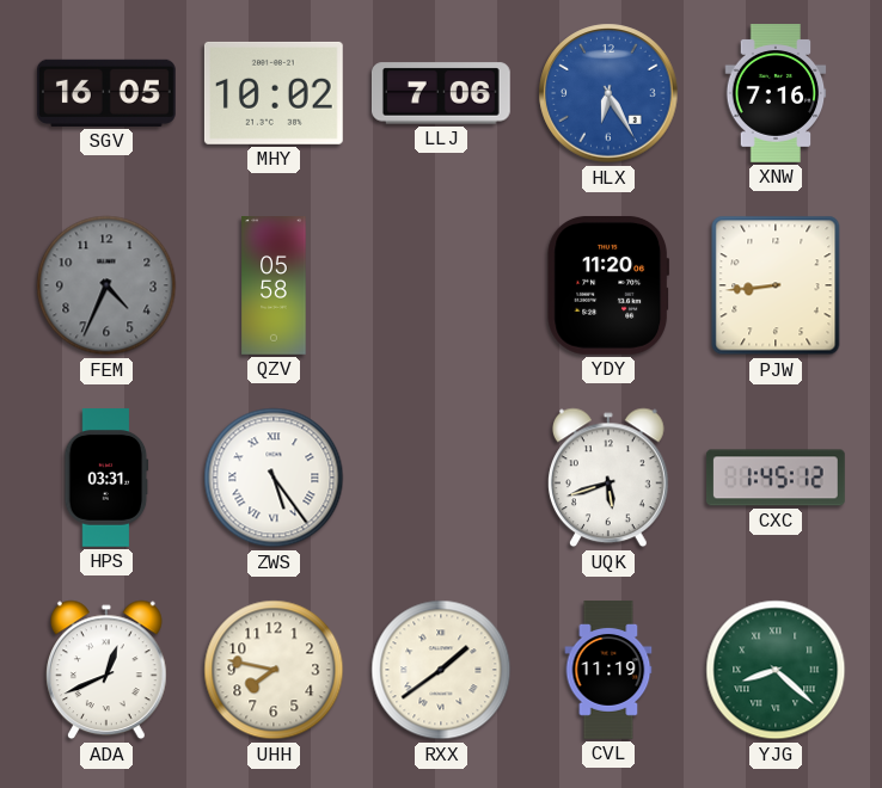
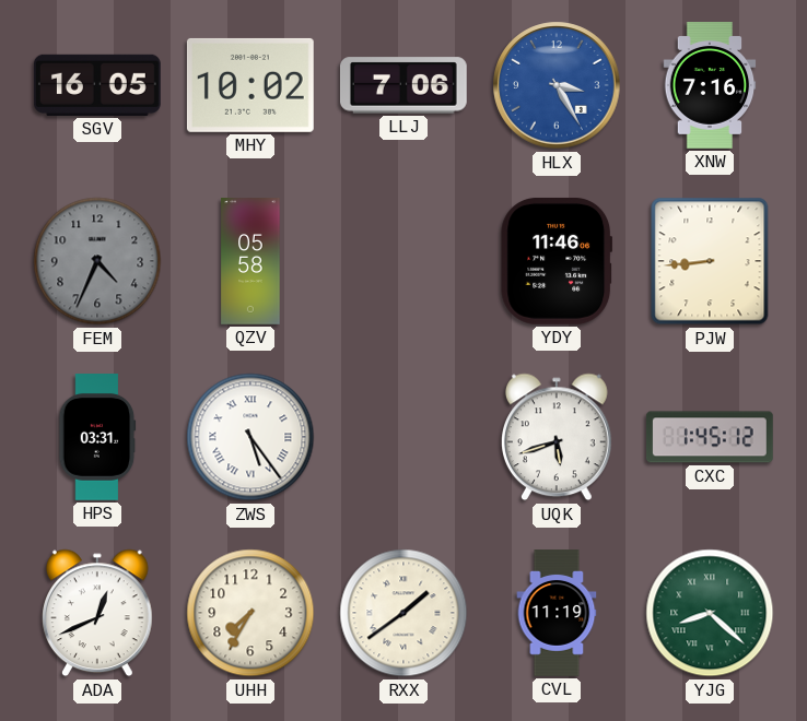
HLX: 6:25 -> 3:25
YDY: 11:20 -> 11:46
UHH: 7:47 -> 7:35
